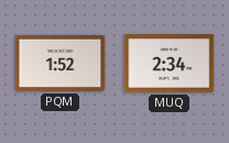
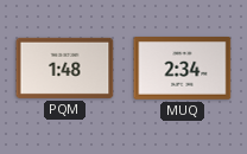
PQM: 1:52 -> 1:48
